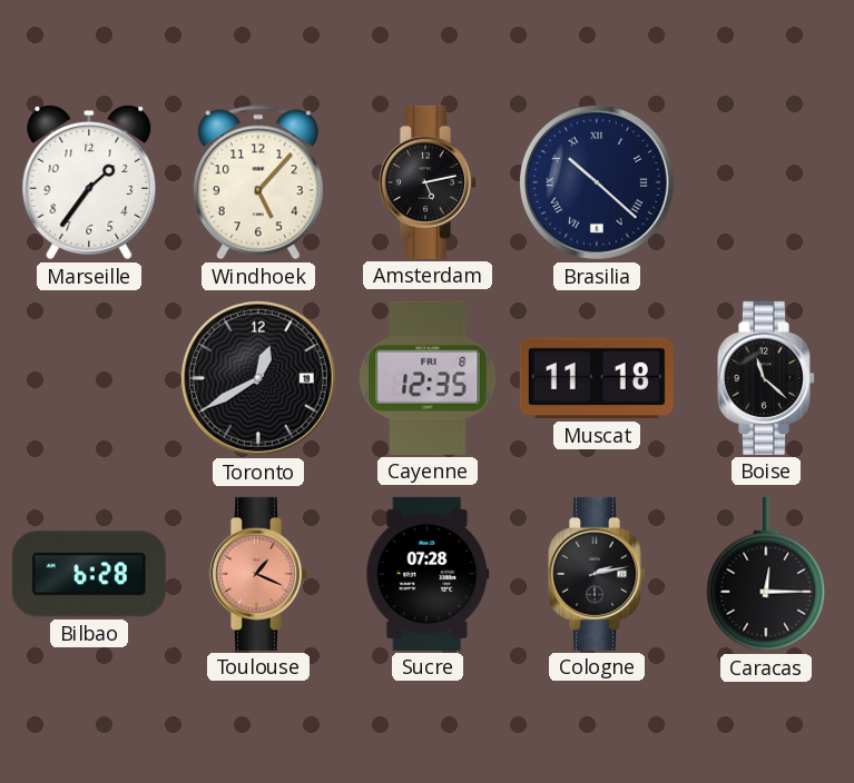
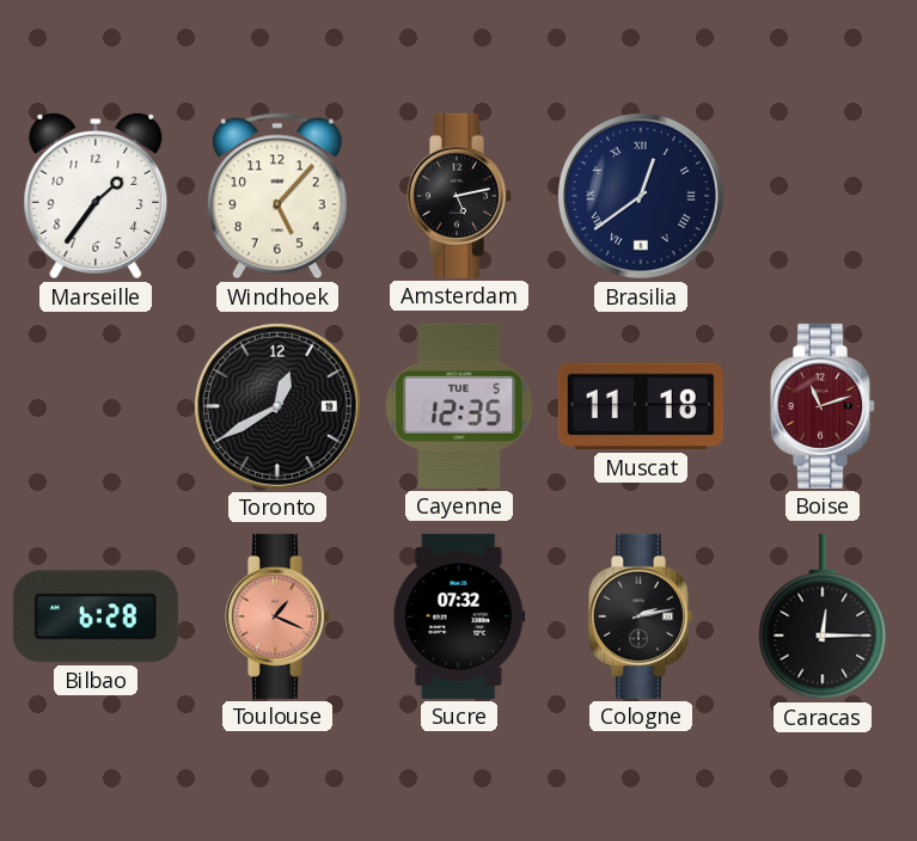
Brasilia: 10:22 -> 12:39
Cayenne date: FRI 8 -> TUE 5
Boise: 11:22 -> 11:12
Boise dial: black -> burgundy
Sucre: 07:28 -> 07:32
